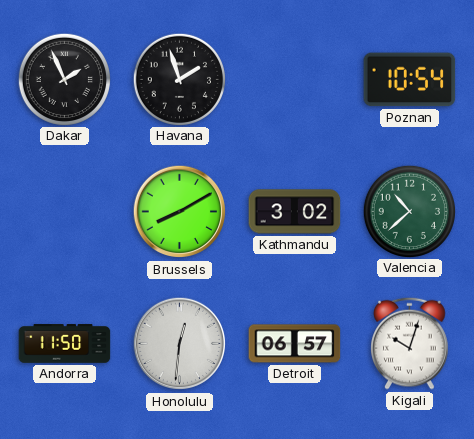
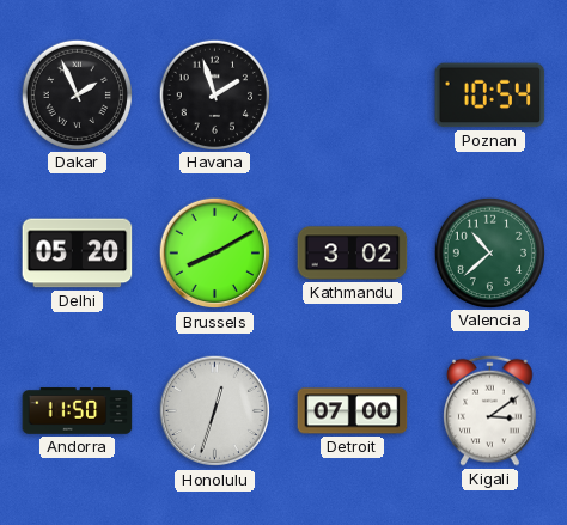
Delhi: none -> 05:20
Honolulu: 12:31 -> 12:33
Detroit: 06:57 -> 07:00
Kigali: 10:03 -> 3:09
